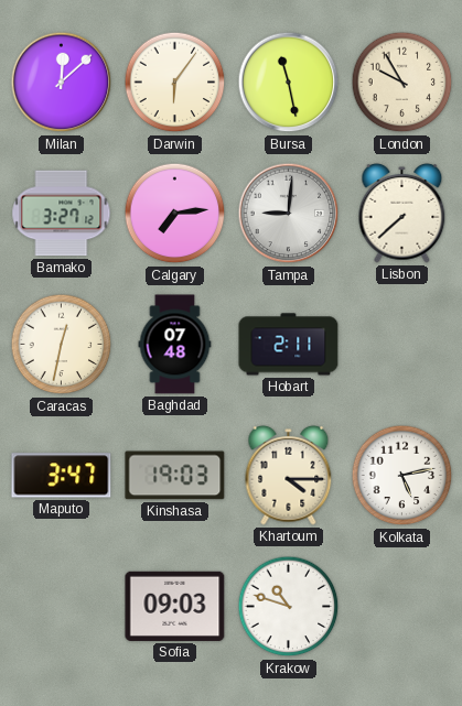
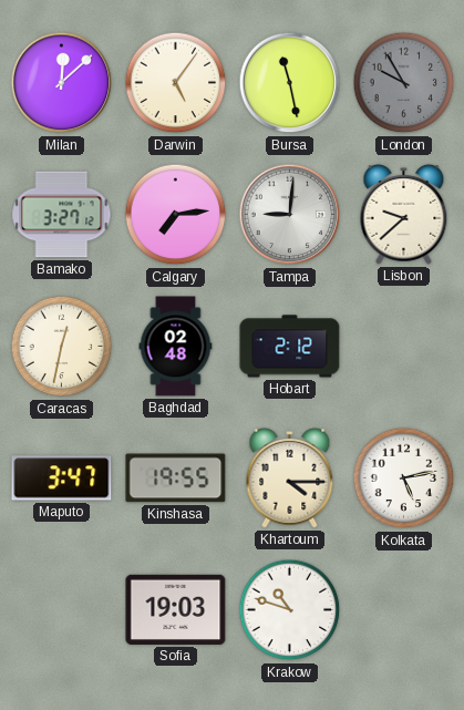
Darwin: 6:06 -> 5:06
London dial: cream -> grey
Lisbon: 7:38 -> 9:38
Baghdad: 07:48 -> 02:48
Hobart: 2:11 -> 2:12
Kinshasa: 19:03 -> 19:55
Sofia: 09:03 -> 19:03
